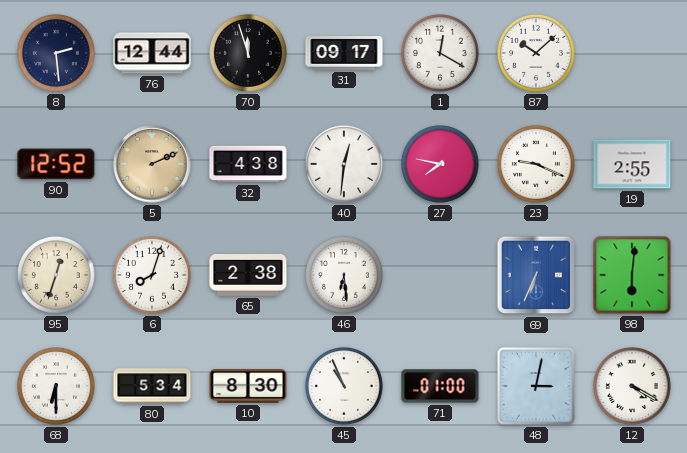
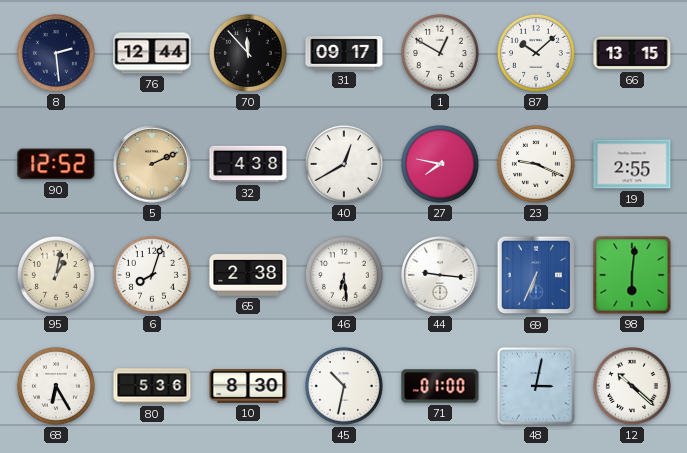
70: 11:57 -> 11:53
1: 12:20 -> 12:50
66: none -> 13:15
40: 12:31 -> 12:40
95: 12:33 -> 1:02
44: none -> 9:16
68: 6:30 -> 6:25
80: 5:34 -> 5:36
45: 10:56 -> 10:32
12: 4:20 -> 10:22
